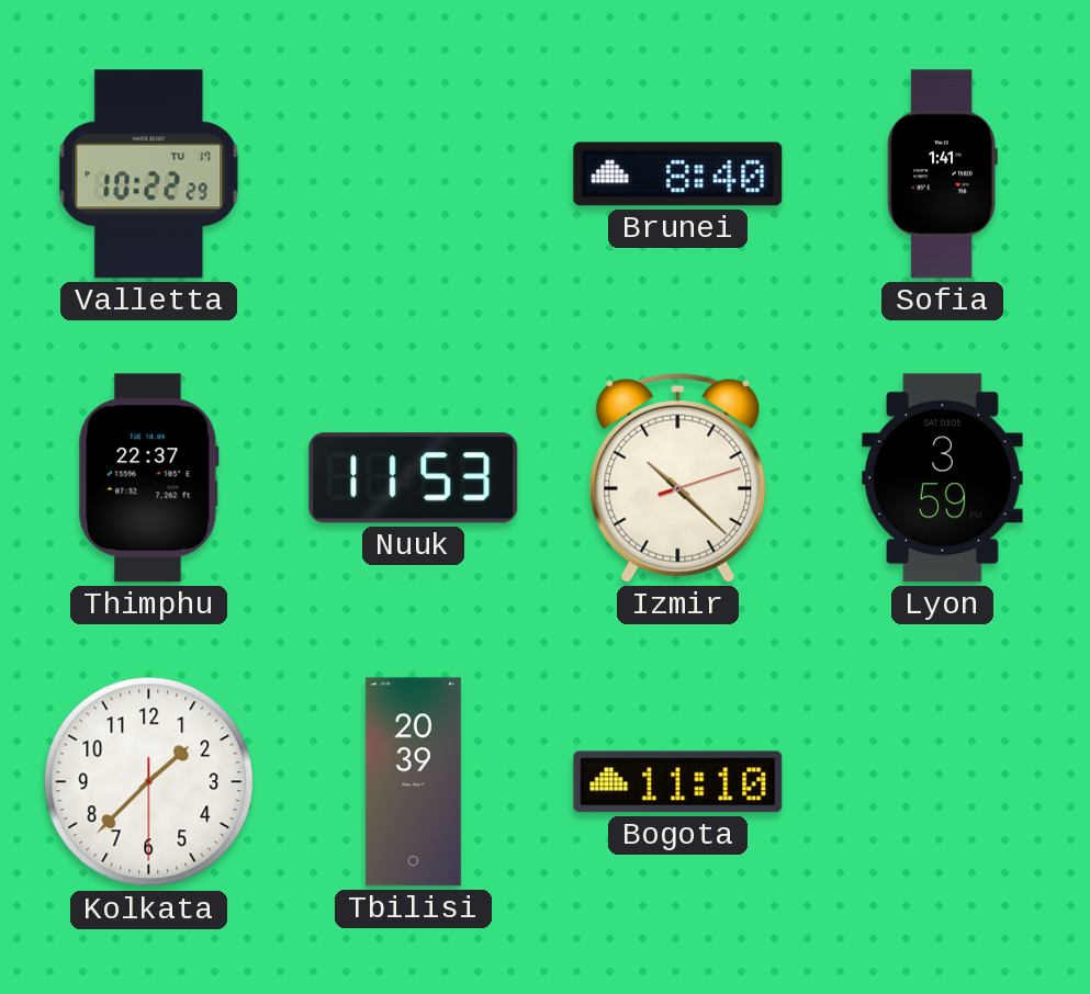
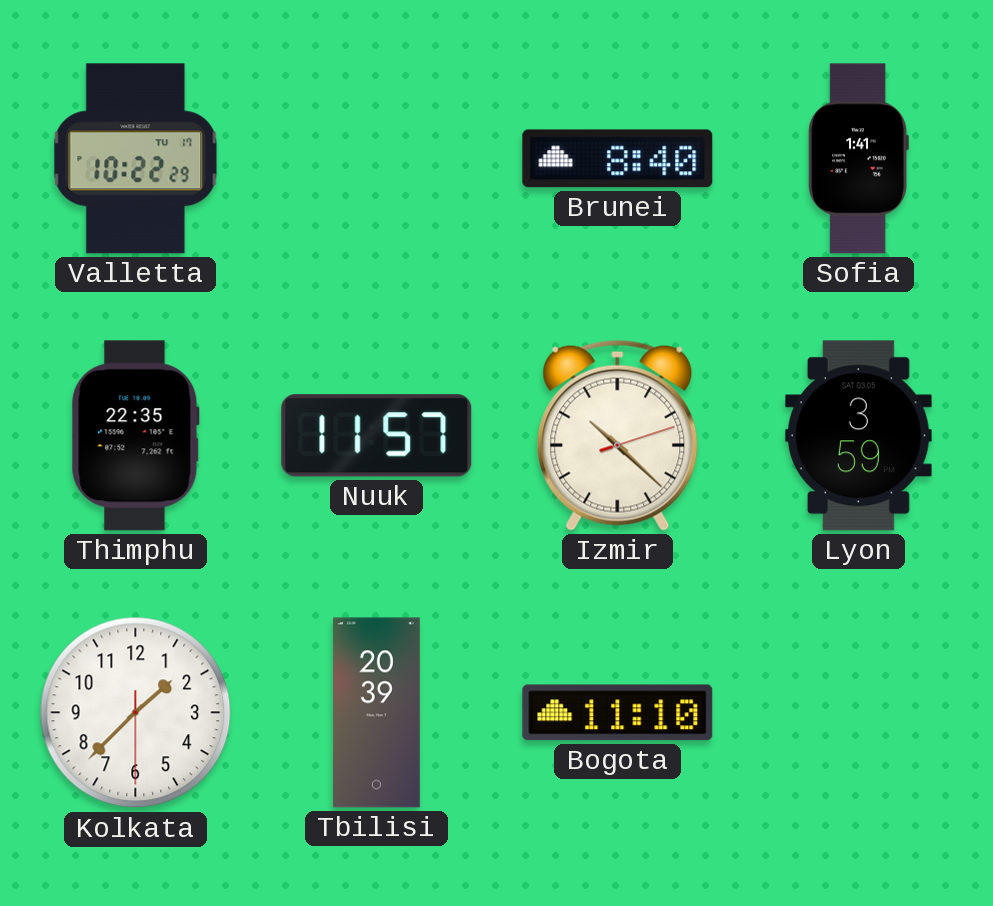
Thimphu: 22:37 -> 22:35
Nuuk: 11:53 -> 11:57
